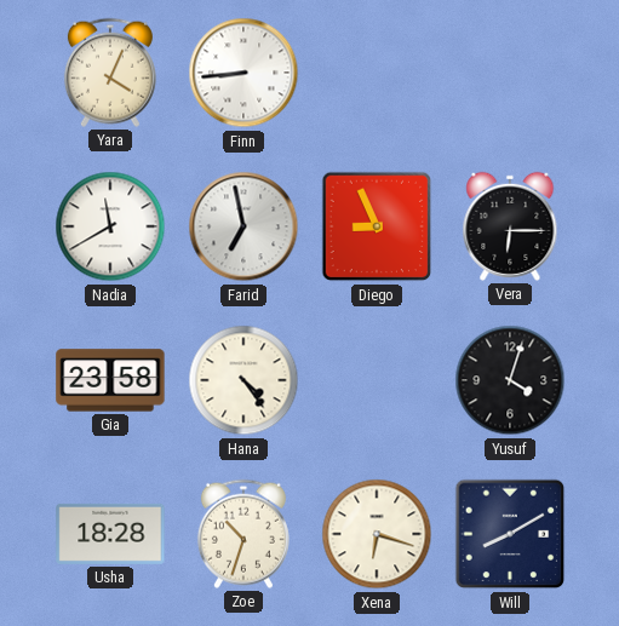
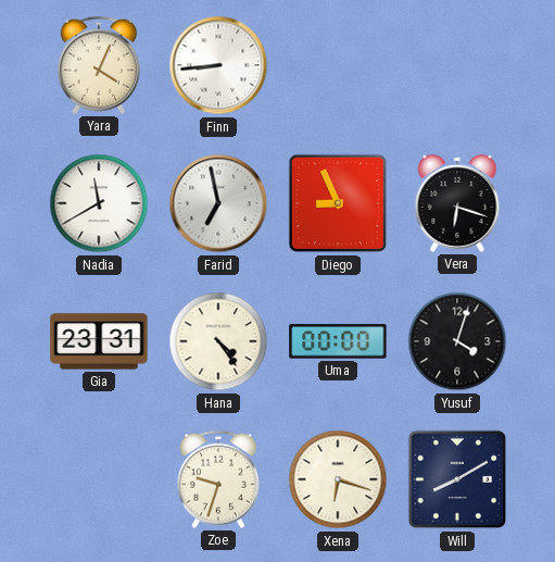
Vera: 6:15 -> 6:18
Gia: 23:58 -> 23:31
Uma: none -> 00:00
Usha: 18:28 -> none
Zoe: 10:33 -> 9:33
